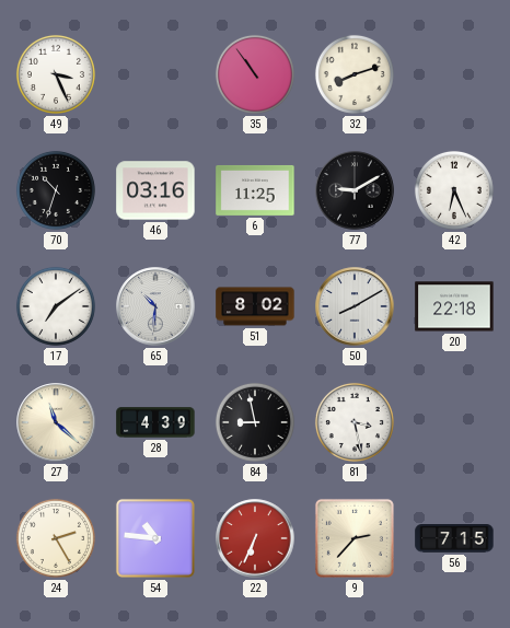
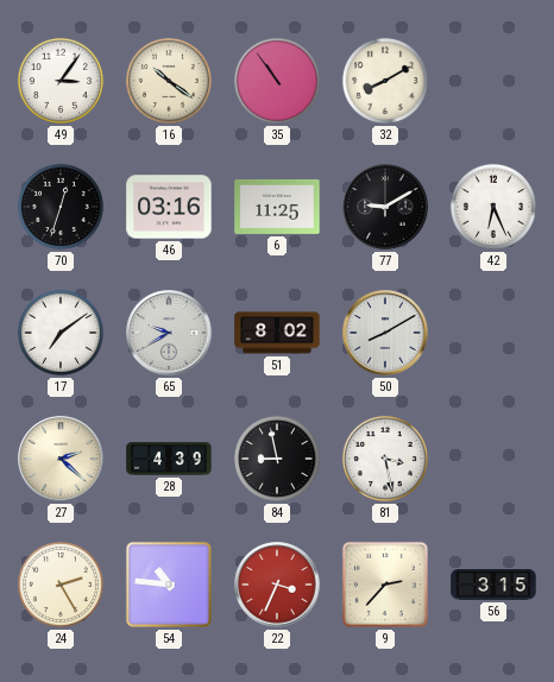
49: 3:26 -> 3:06
16: none -> 10:21
32: 8:12 -> 8:10
70: 10:33 -> 12:33
65: 10:31 -> 9:40
20: 22:18 -> none
27: 11:22 -> 2:22
22: 6:34 -> 3:34
56: 7:15 -> 3:15
